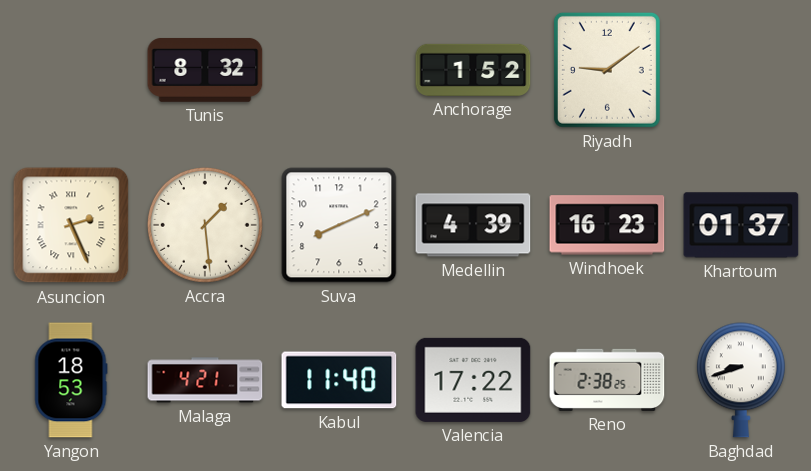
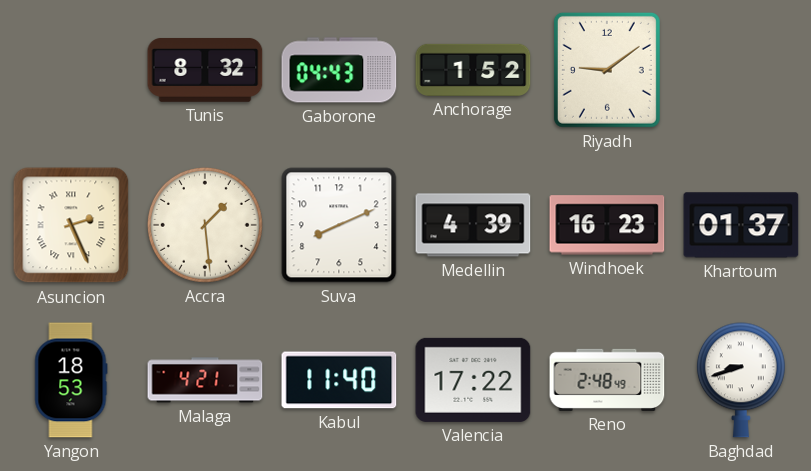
Gaborone: none -> 04:43
Reno: 2:38 -> 2:48
